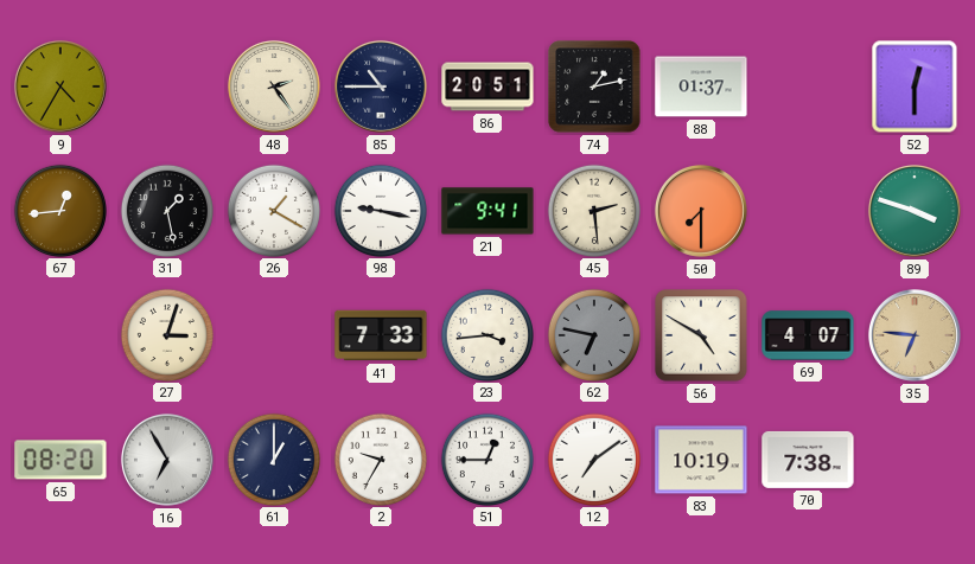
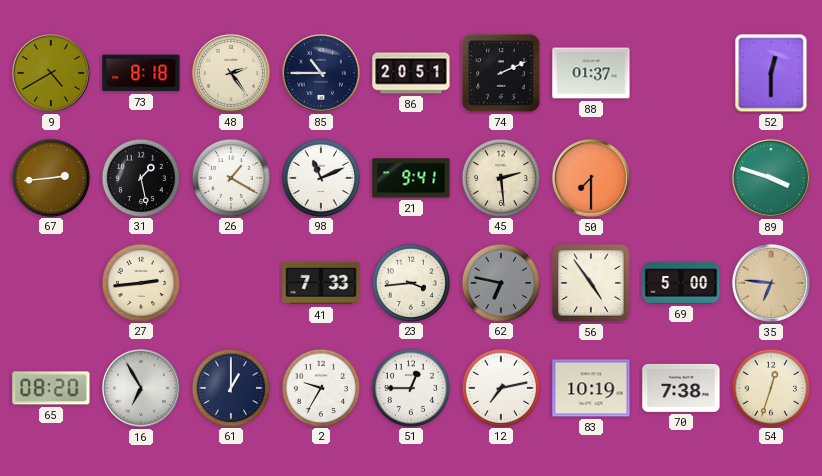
9: 4:35 -> 4:40
73: none -> 8:18
74: 1:13 -> 2:11
67: 12:44 -> 2:44
98: 9:17 -> 11:11
27: 3:03 -> 2:44
56: 4:50 -> 4:54
69: 4:07 -> 5:00
12: 7:09 -> 7:13
54: none -> 12:33
